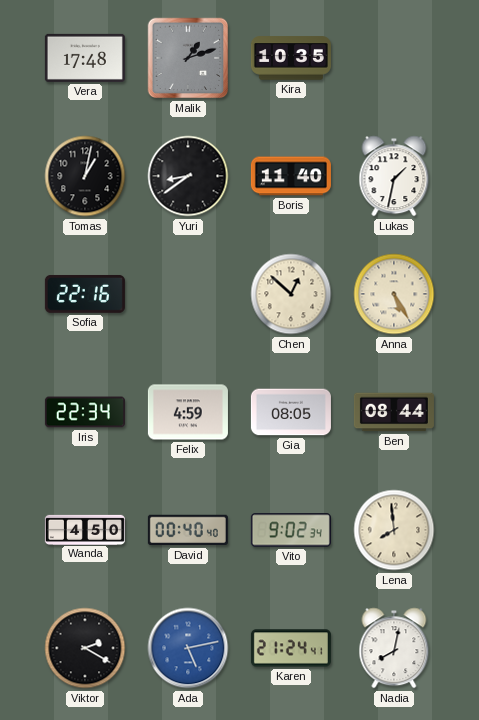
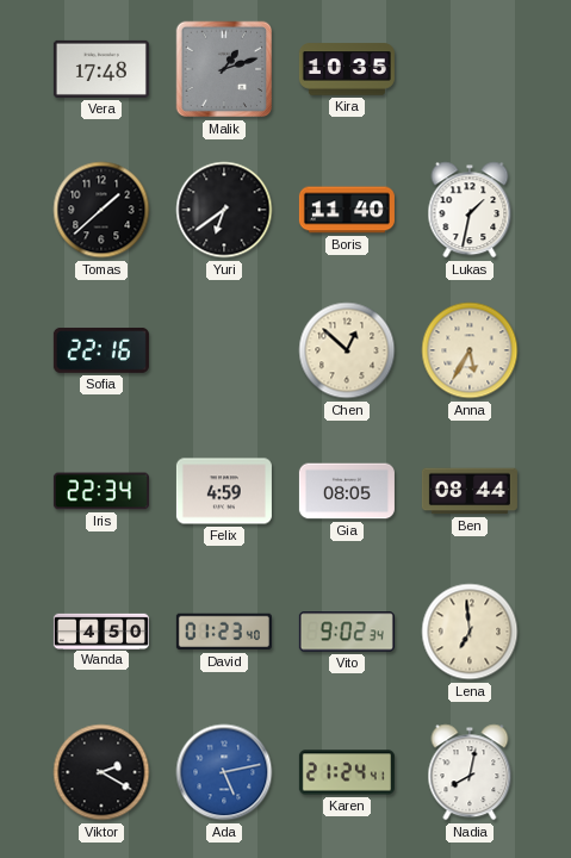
Tomas: 1:02 -> 1:38
Yuri: 8:39 -> 6:39
Anna: 5:25 -> 5:35
David: 00:40 -> 01:23
Lena: 7:59 -> 6:59
